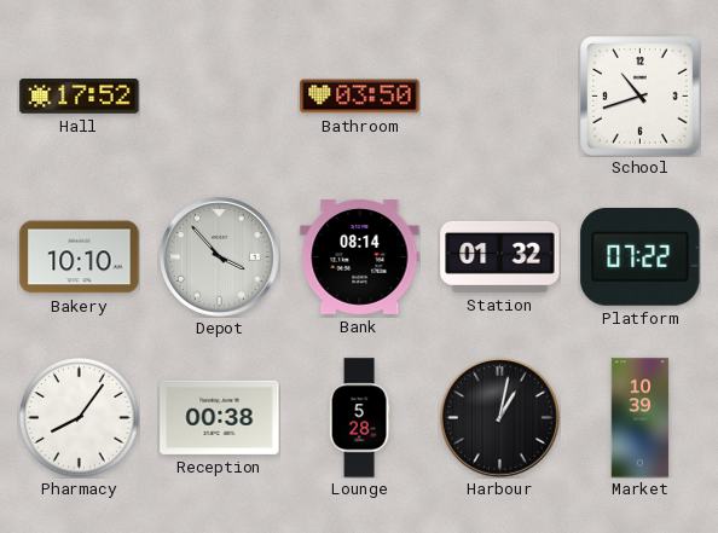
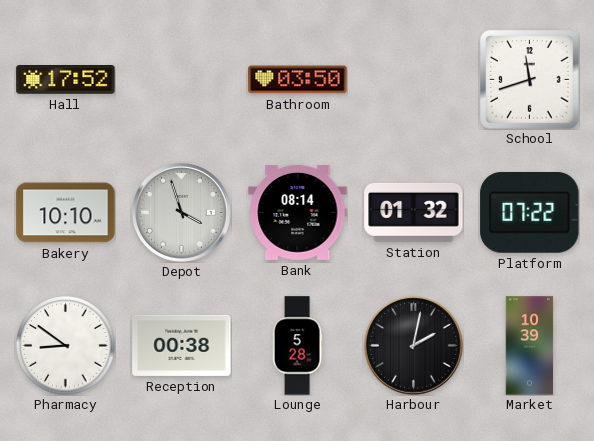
School: 10:42 -> 11:42
Depot: 3:53 -> 3:57
Pharmacy: 8:06 -> 8:51
Harbour: 1:02 -> 2:02
